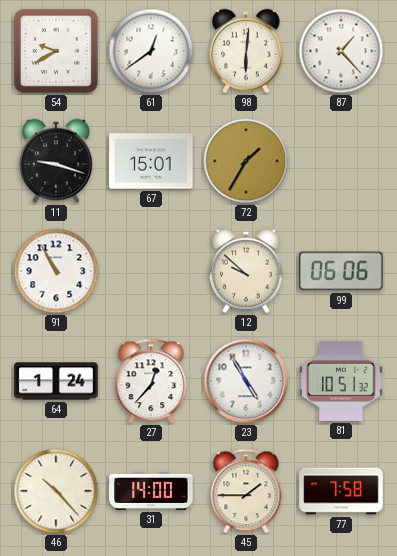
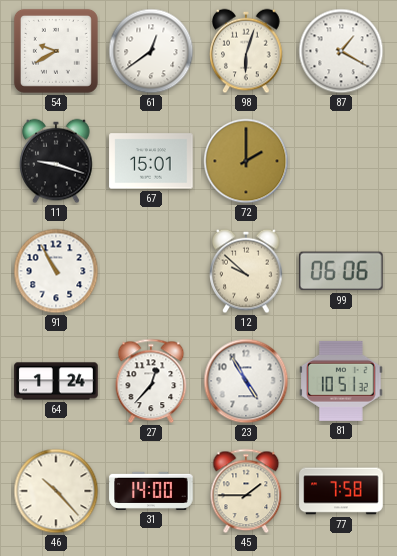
98: 6:01 -> 6:03
87: 1:23 -> 1:20
72: 1:35 -> 2:00
